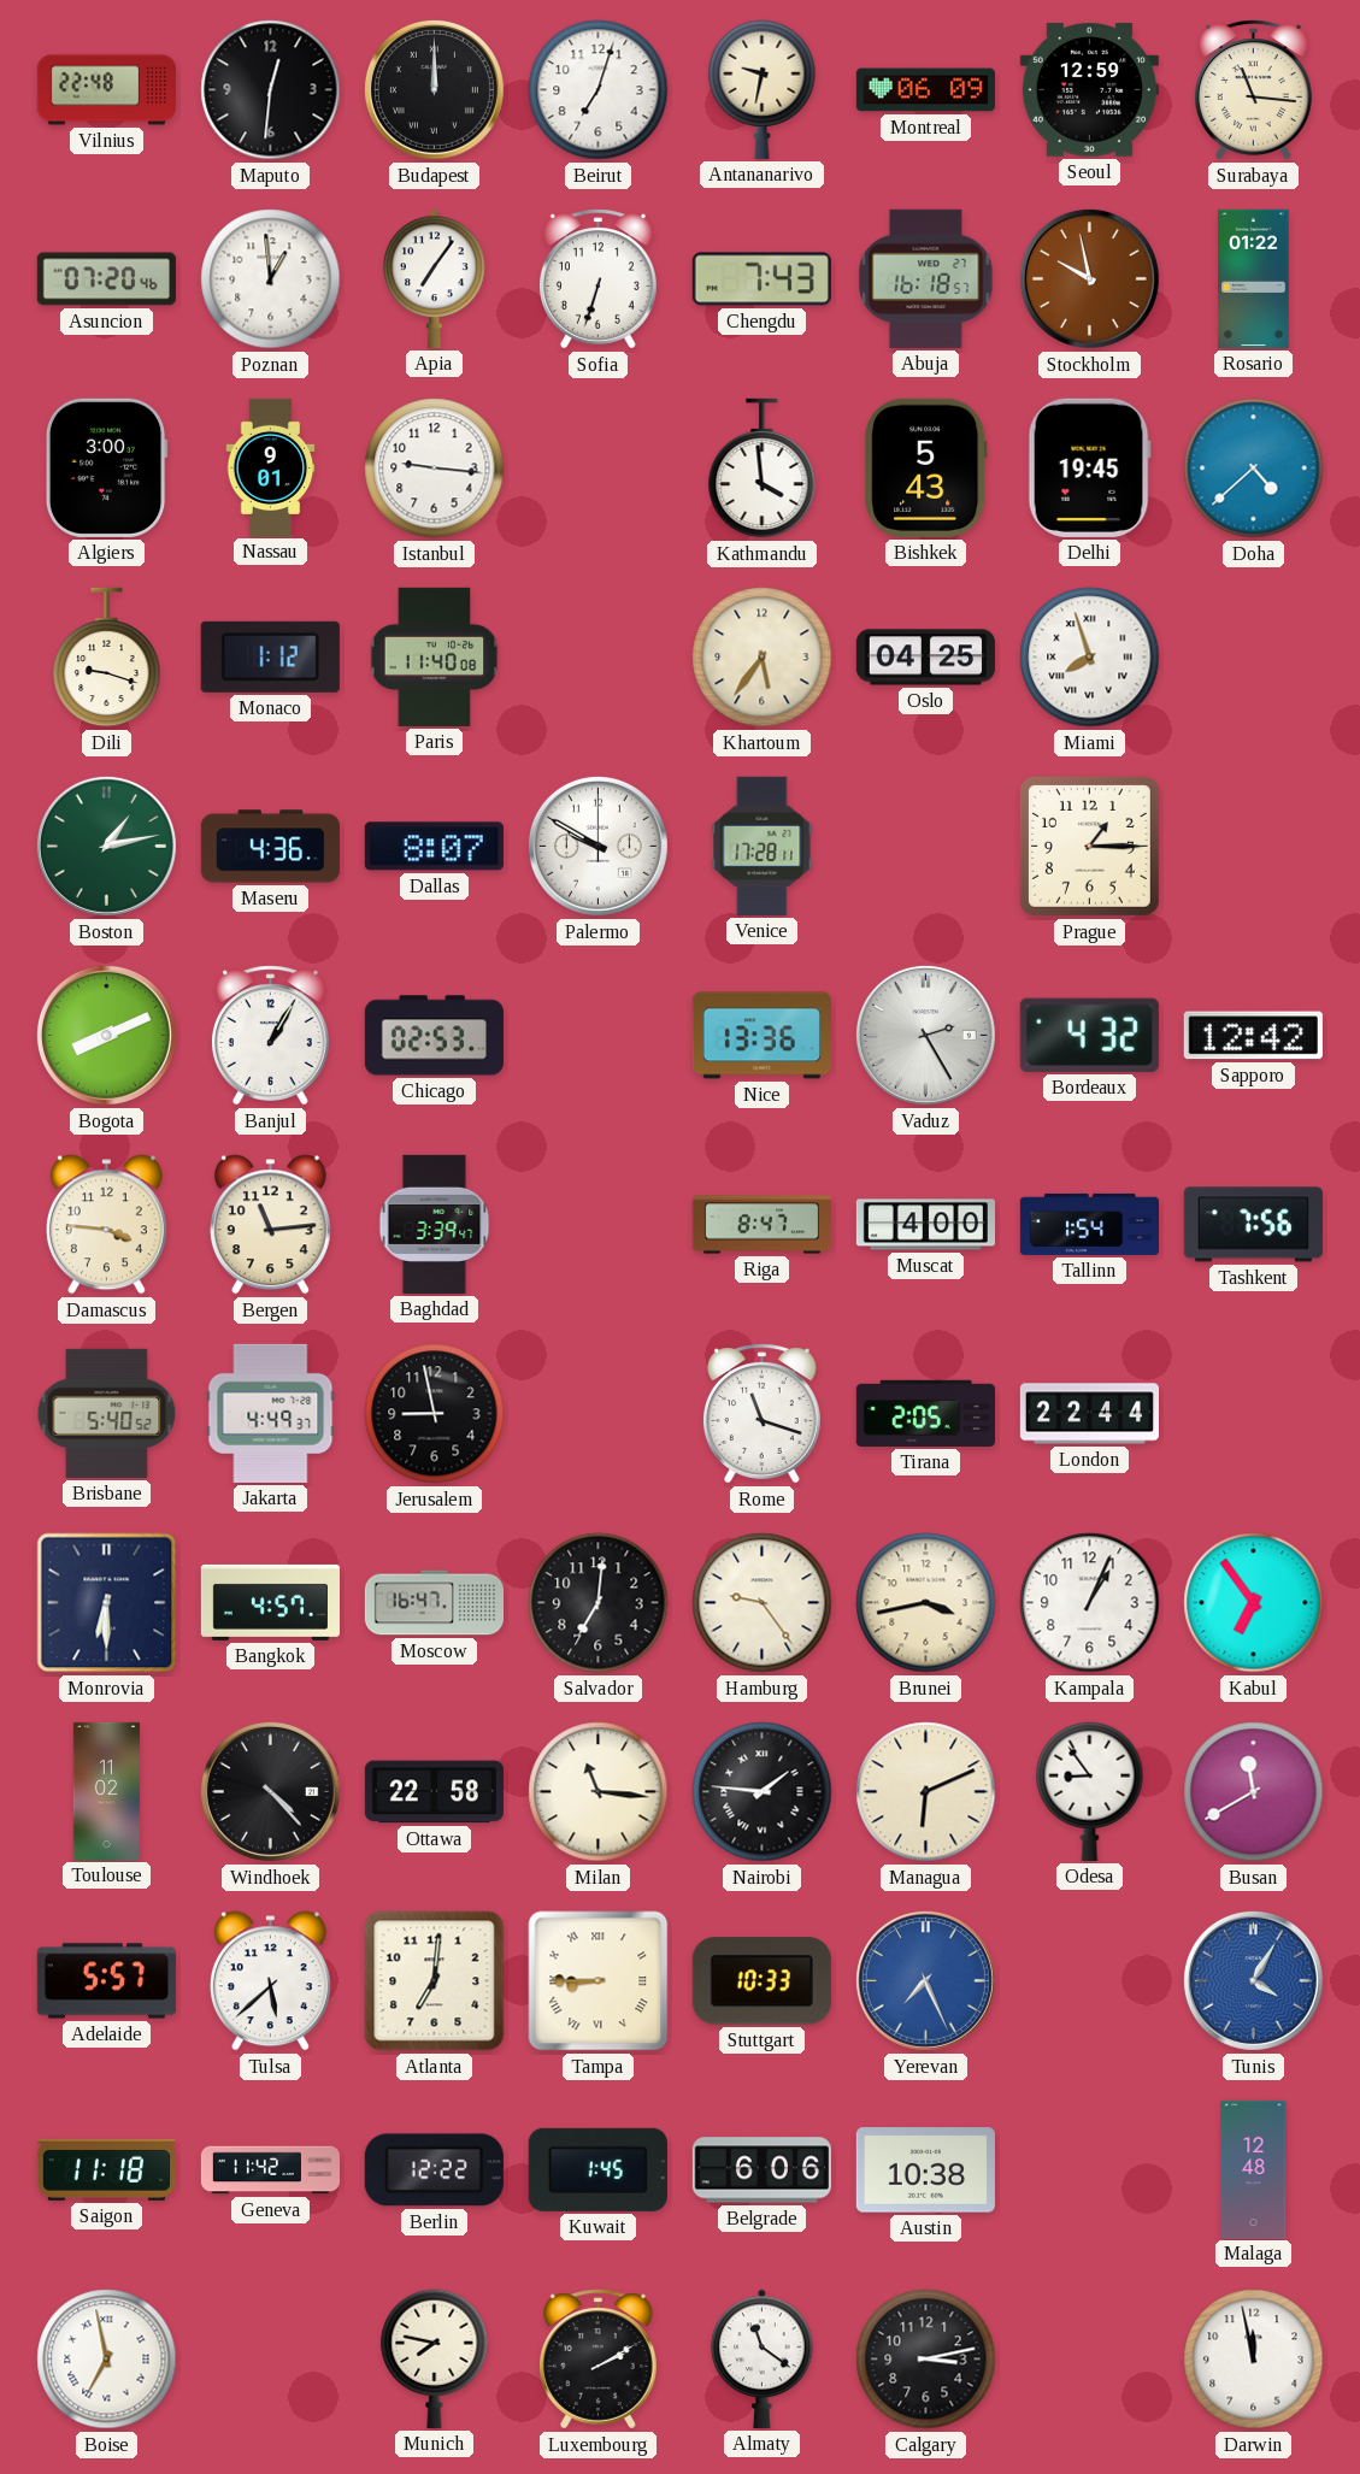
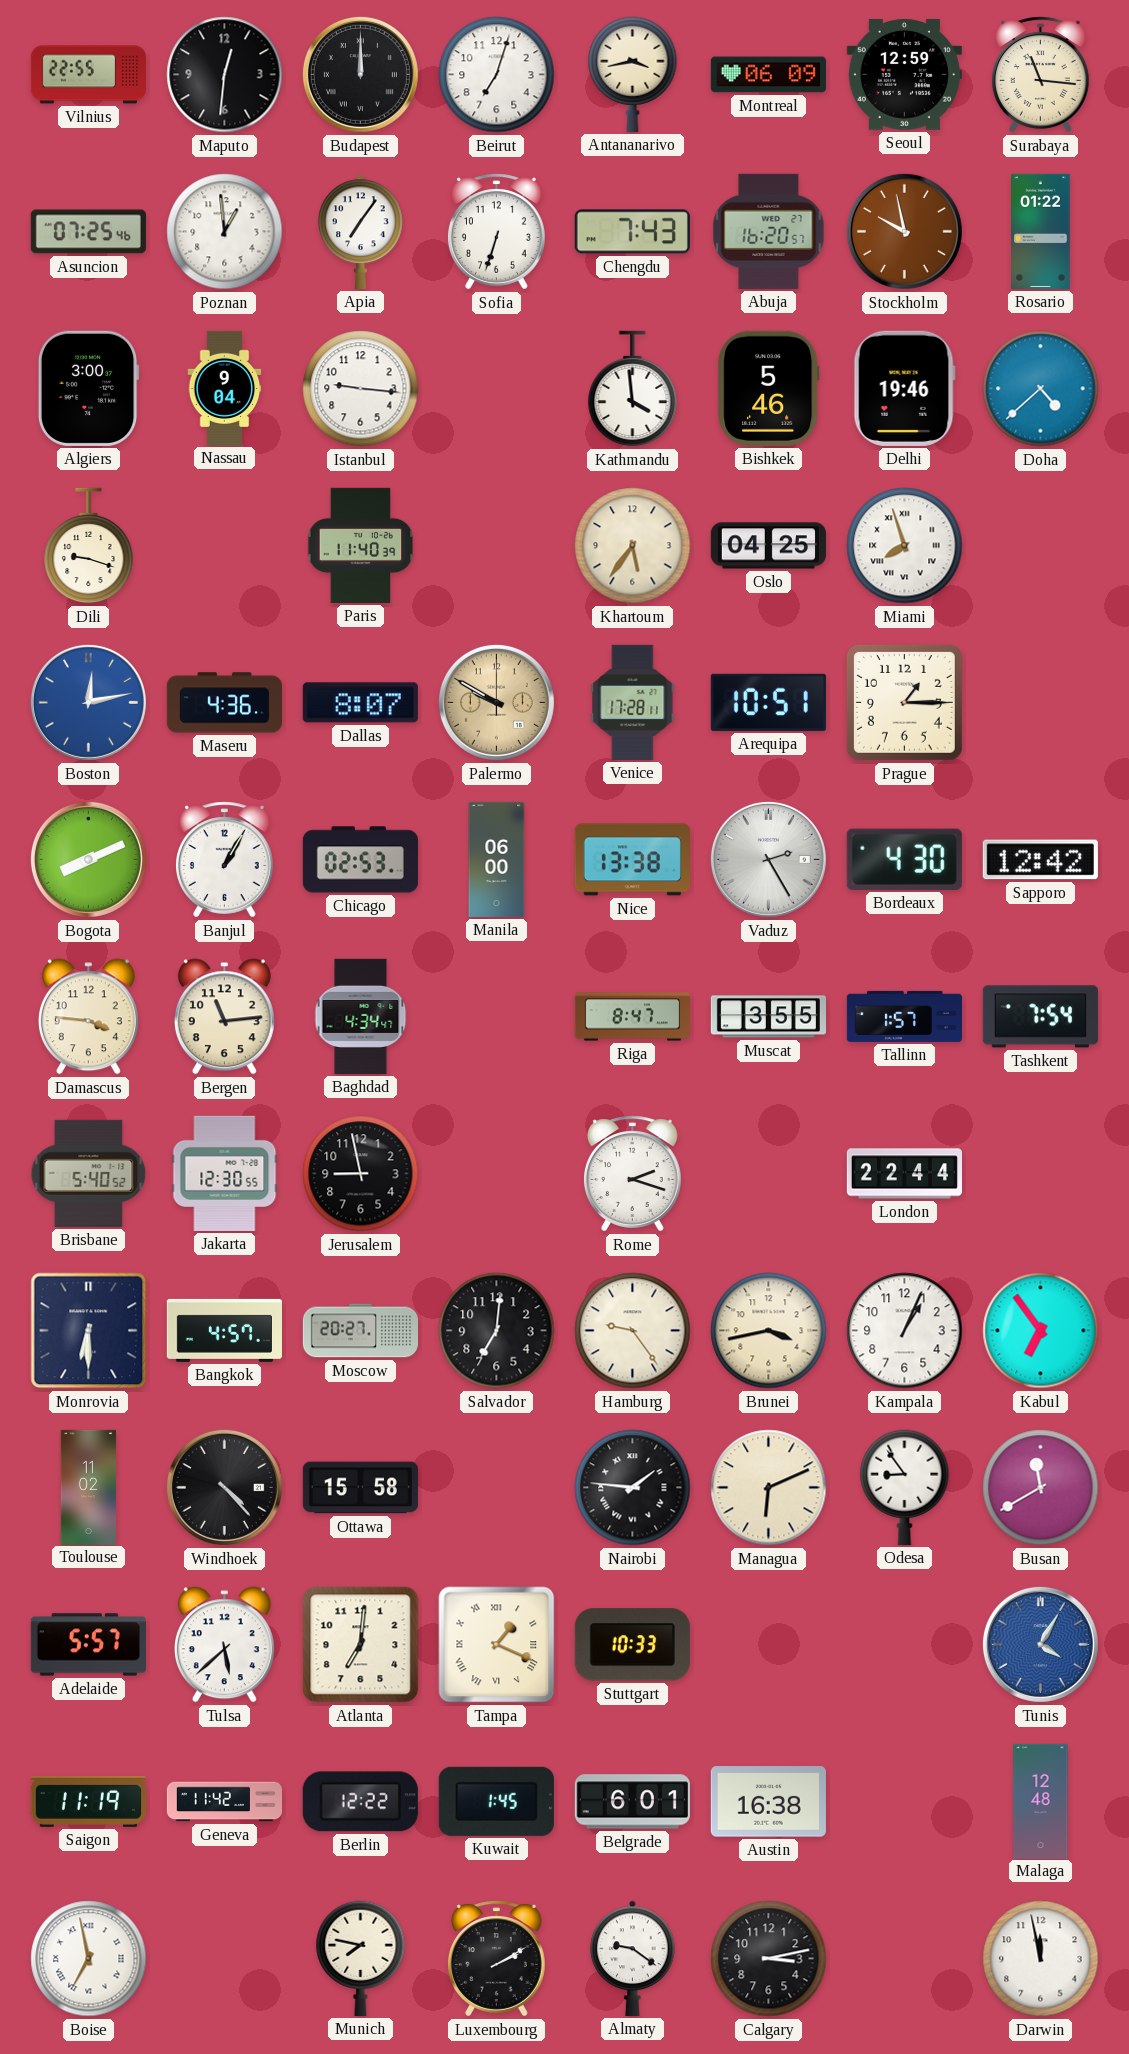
Vilnius: 22:48 -> 22:55
Antananarivo: 9:32 -> 3:43
Asuncion: 07:20 -> 07:25
Abuja: 16:18 -> 16:20
Nassau: 9:01 -> 9:04
Bishkek: 5:43 -> 5:46
Delhi: 19:45 -> 19:46
Monaco: 1:12 -> none
Paris: 11:40:08 -> 11:40:39
Boston: 1:13 -> 12:13
Boston dial: green -> blue
Palermo dial: white -> champagne
Arequipa: none -> 10:51
Manila: none -> 06:00
Nice: 13:36 -> 13:38
Bordeaux: 4:32 -> 4:30
Baghdad: 3:39 -> 4:34
Muscat: 4:00 -> 3:55
Tallinn: 1:54 -> 1:57
Tashkent: 7:56 -> 7:54
Jakarta: 4:49 -> 12:30
Rome: 11:18 -> 2:18
Tirana: 2:05 -> none
Moscow: 16:47 -> 20:27
Ottawa: 22:58 -> 15:58
Milan: 11:16 -> none
Tampa: 8:45 -> 1:19
Yerevan: 7:26 -> none
Saigon: 11:18 -> 11:19
Belgrade: 6:06 -> 6:01
Austin: 10:38 -> 16:38
Almaty: 11:21 -> 9:21
